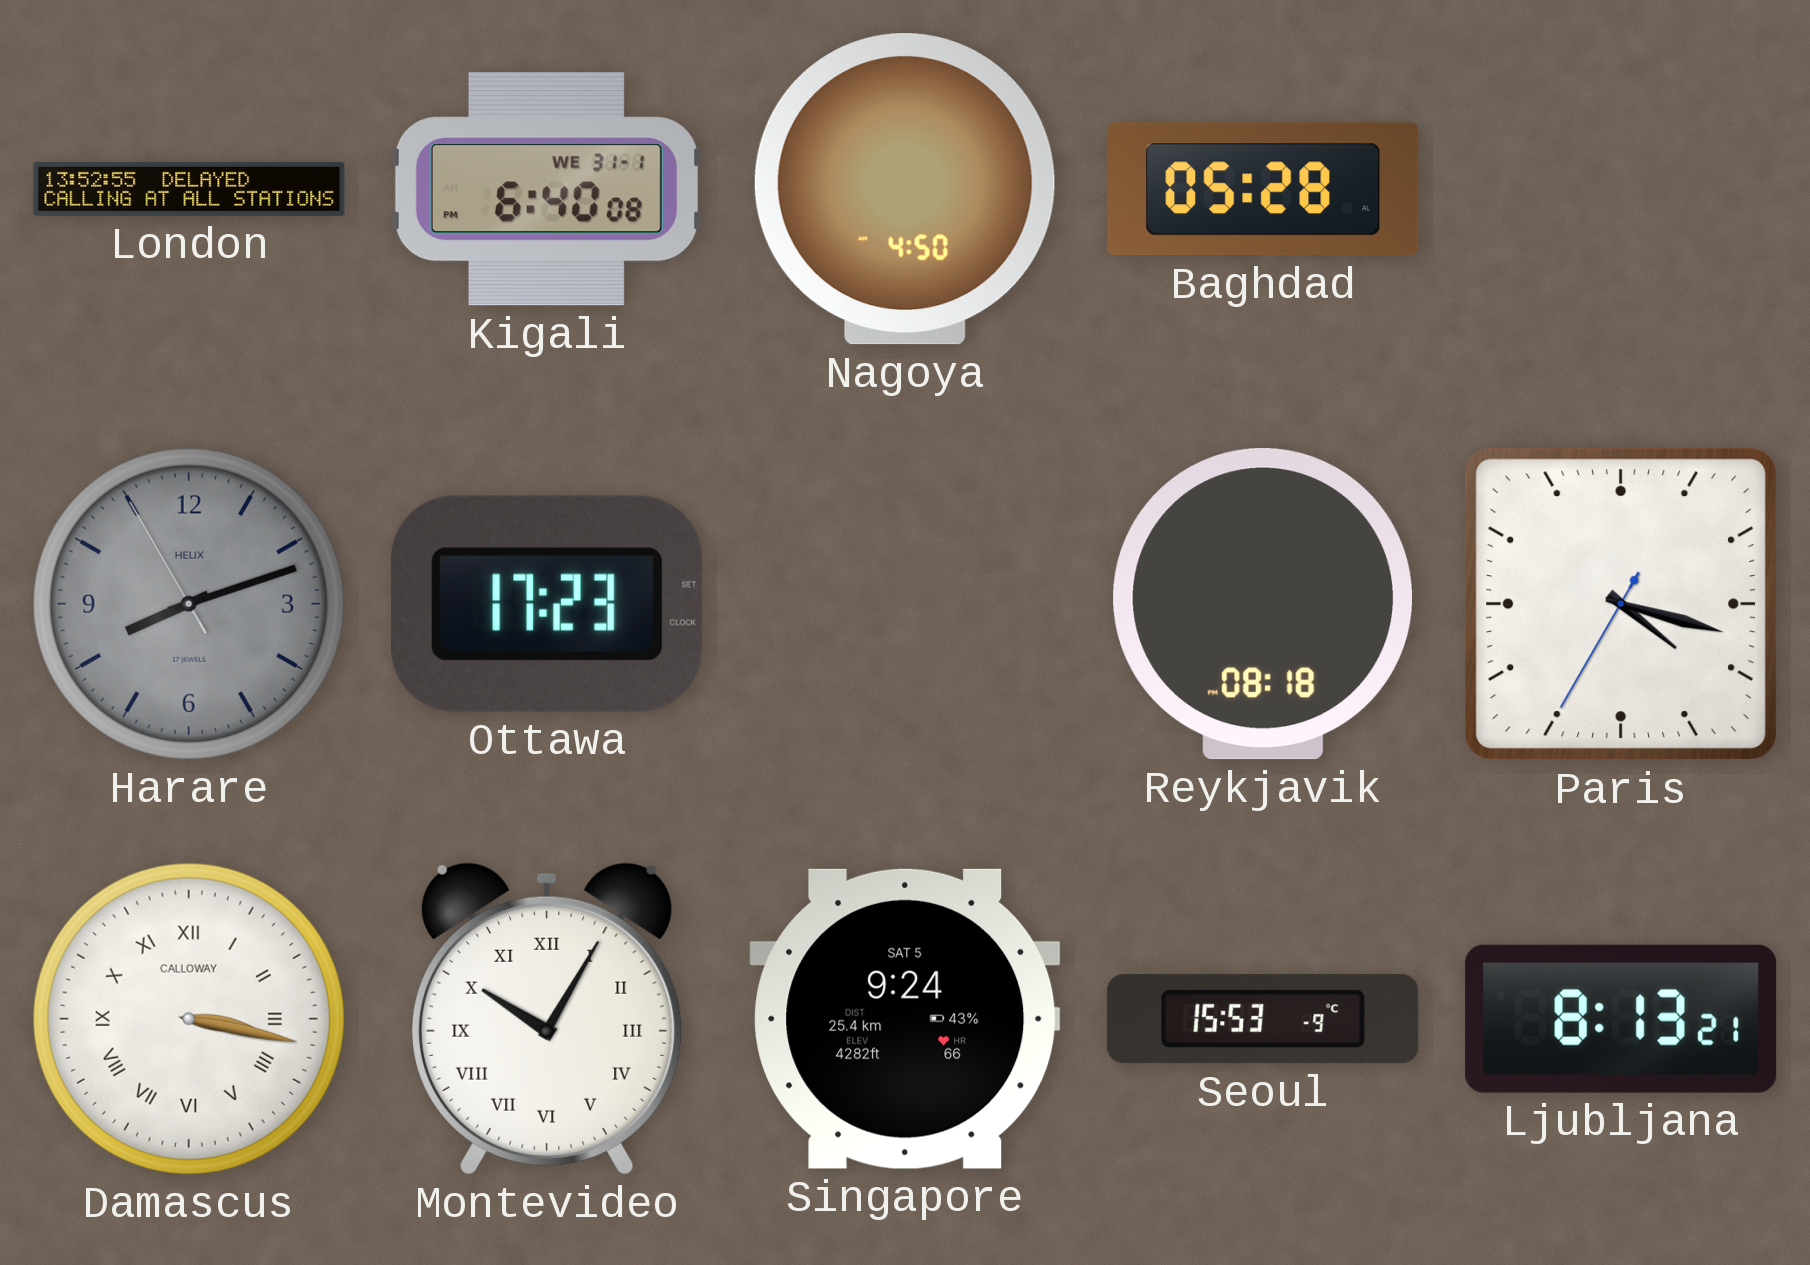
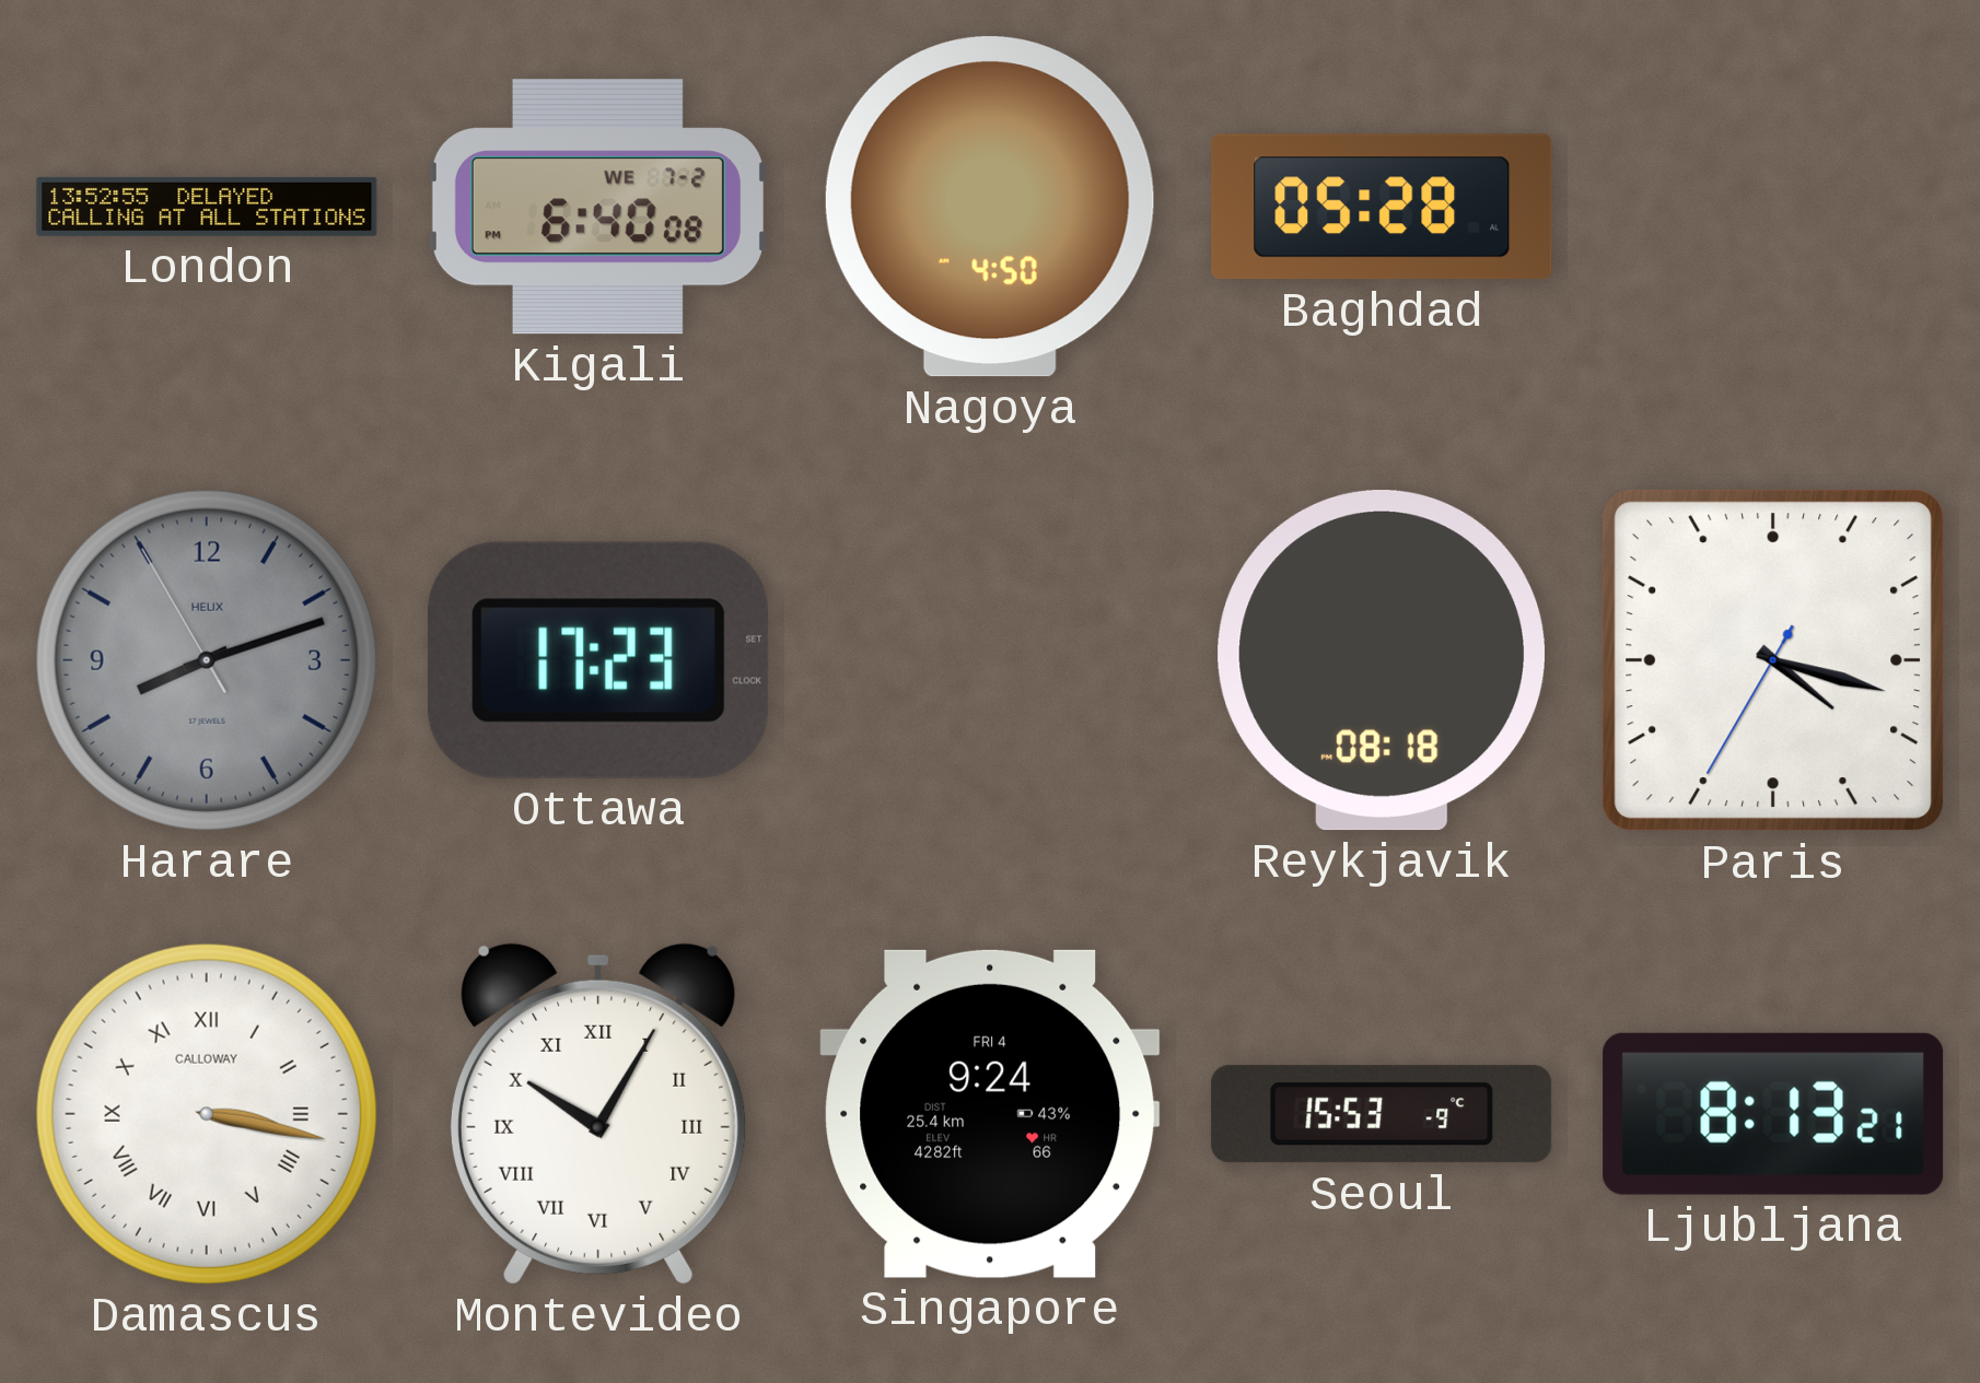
Kigali date: WE 31-1 -> WE 7-2
Singapore date: SAT 5 -> FRI 4
